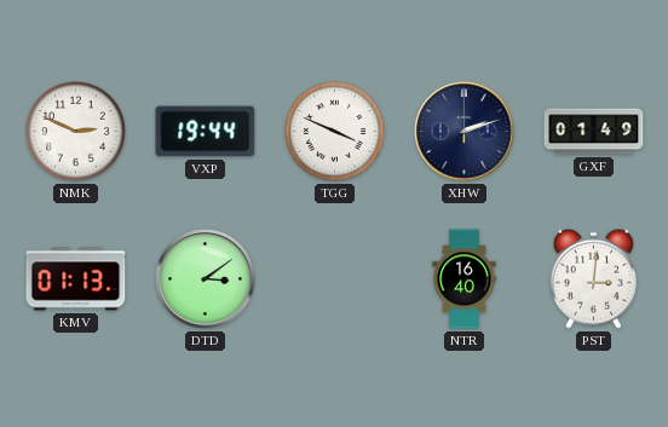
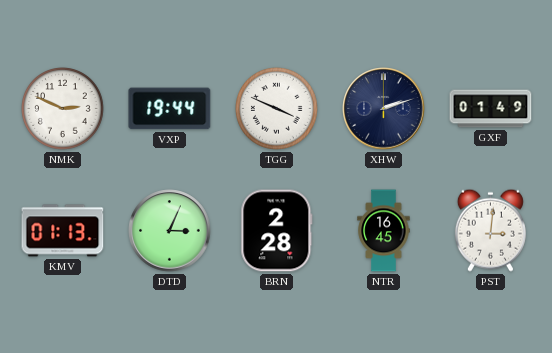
DTD: 3:09 -> 3:04
BRN: none -> 2:28
NTR: 16:40 -> 16:45
